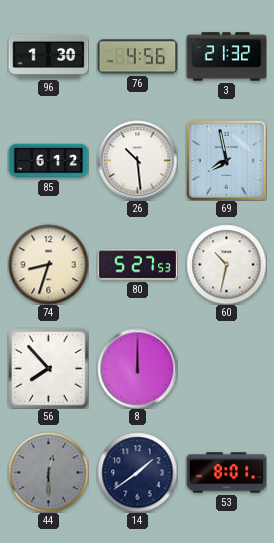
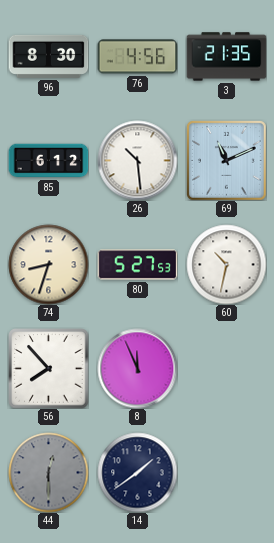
96: 1:30 -> 8:30
3: 21:32 -> 21:35
69: 7:58 -> 11:11
8: 12:00 -> 11:56
53: 8:01 -> none
